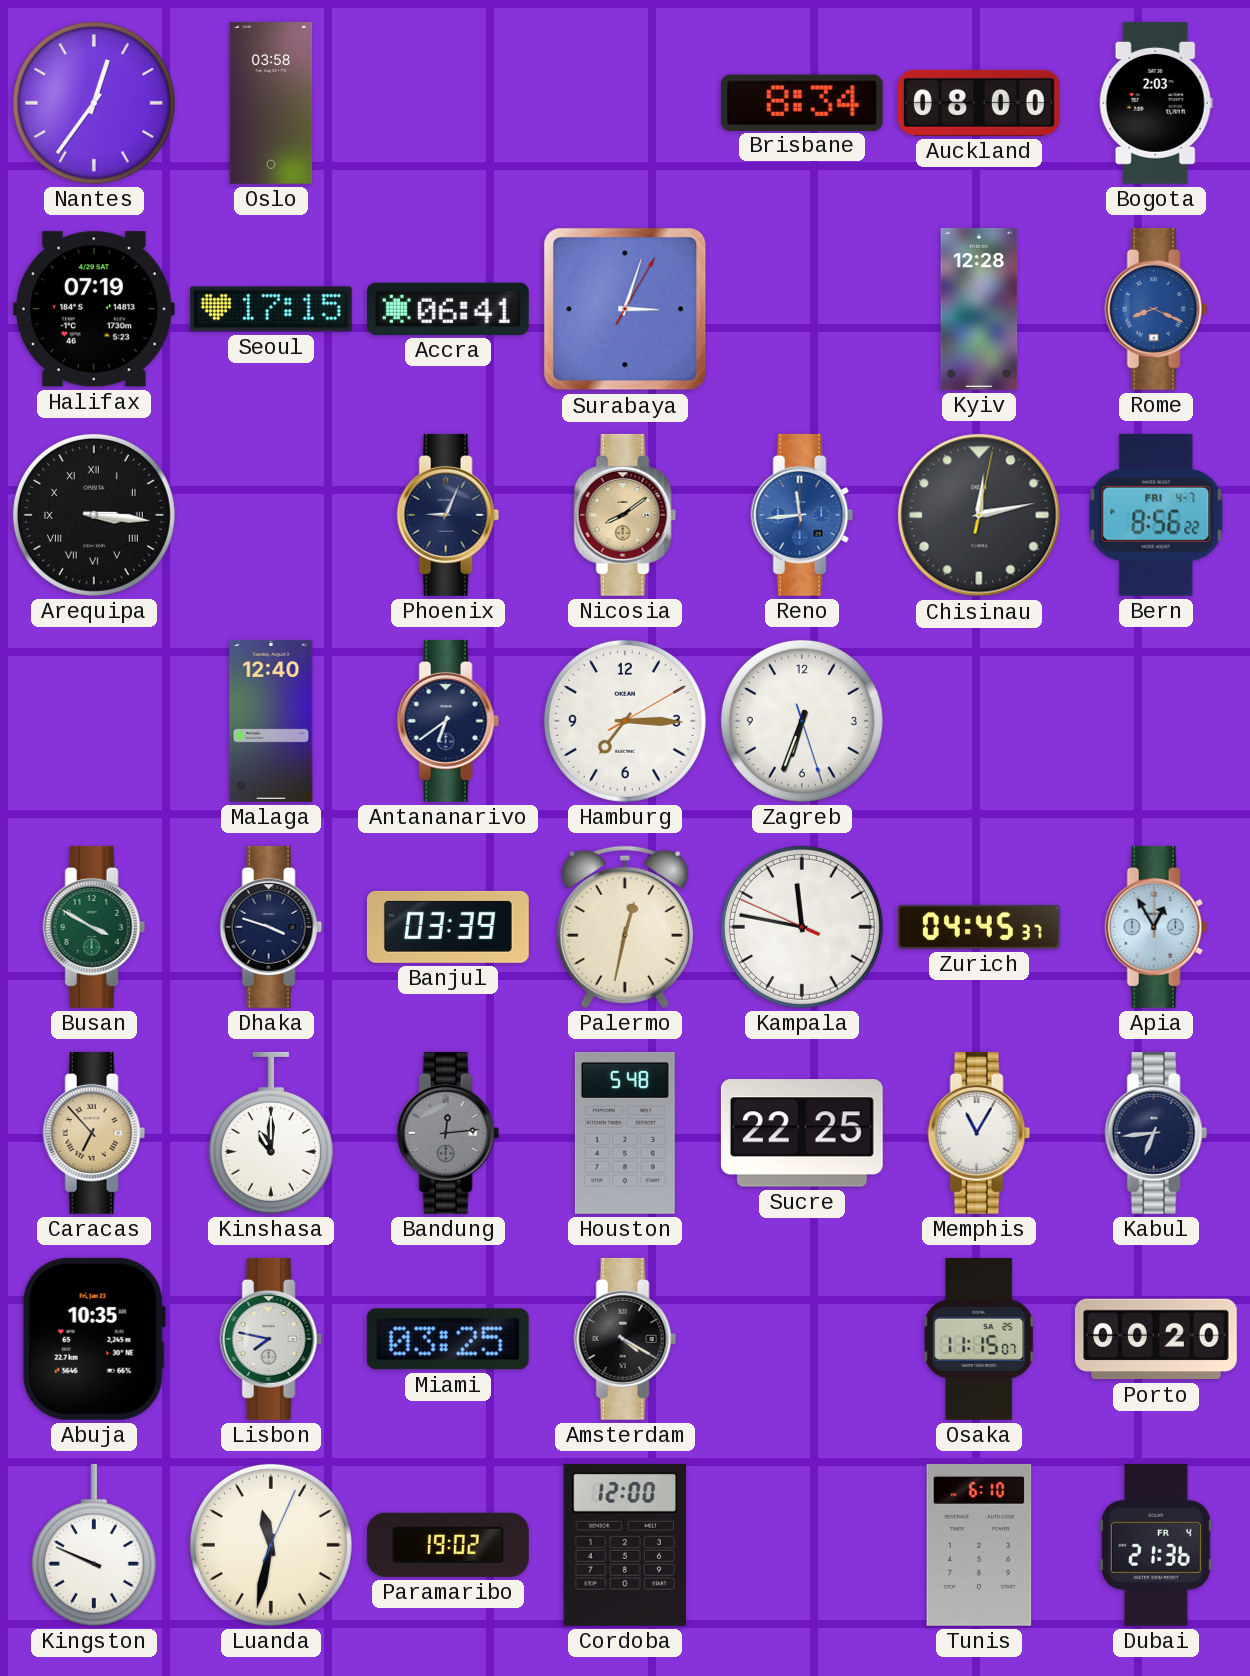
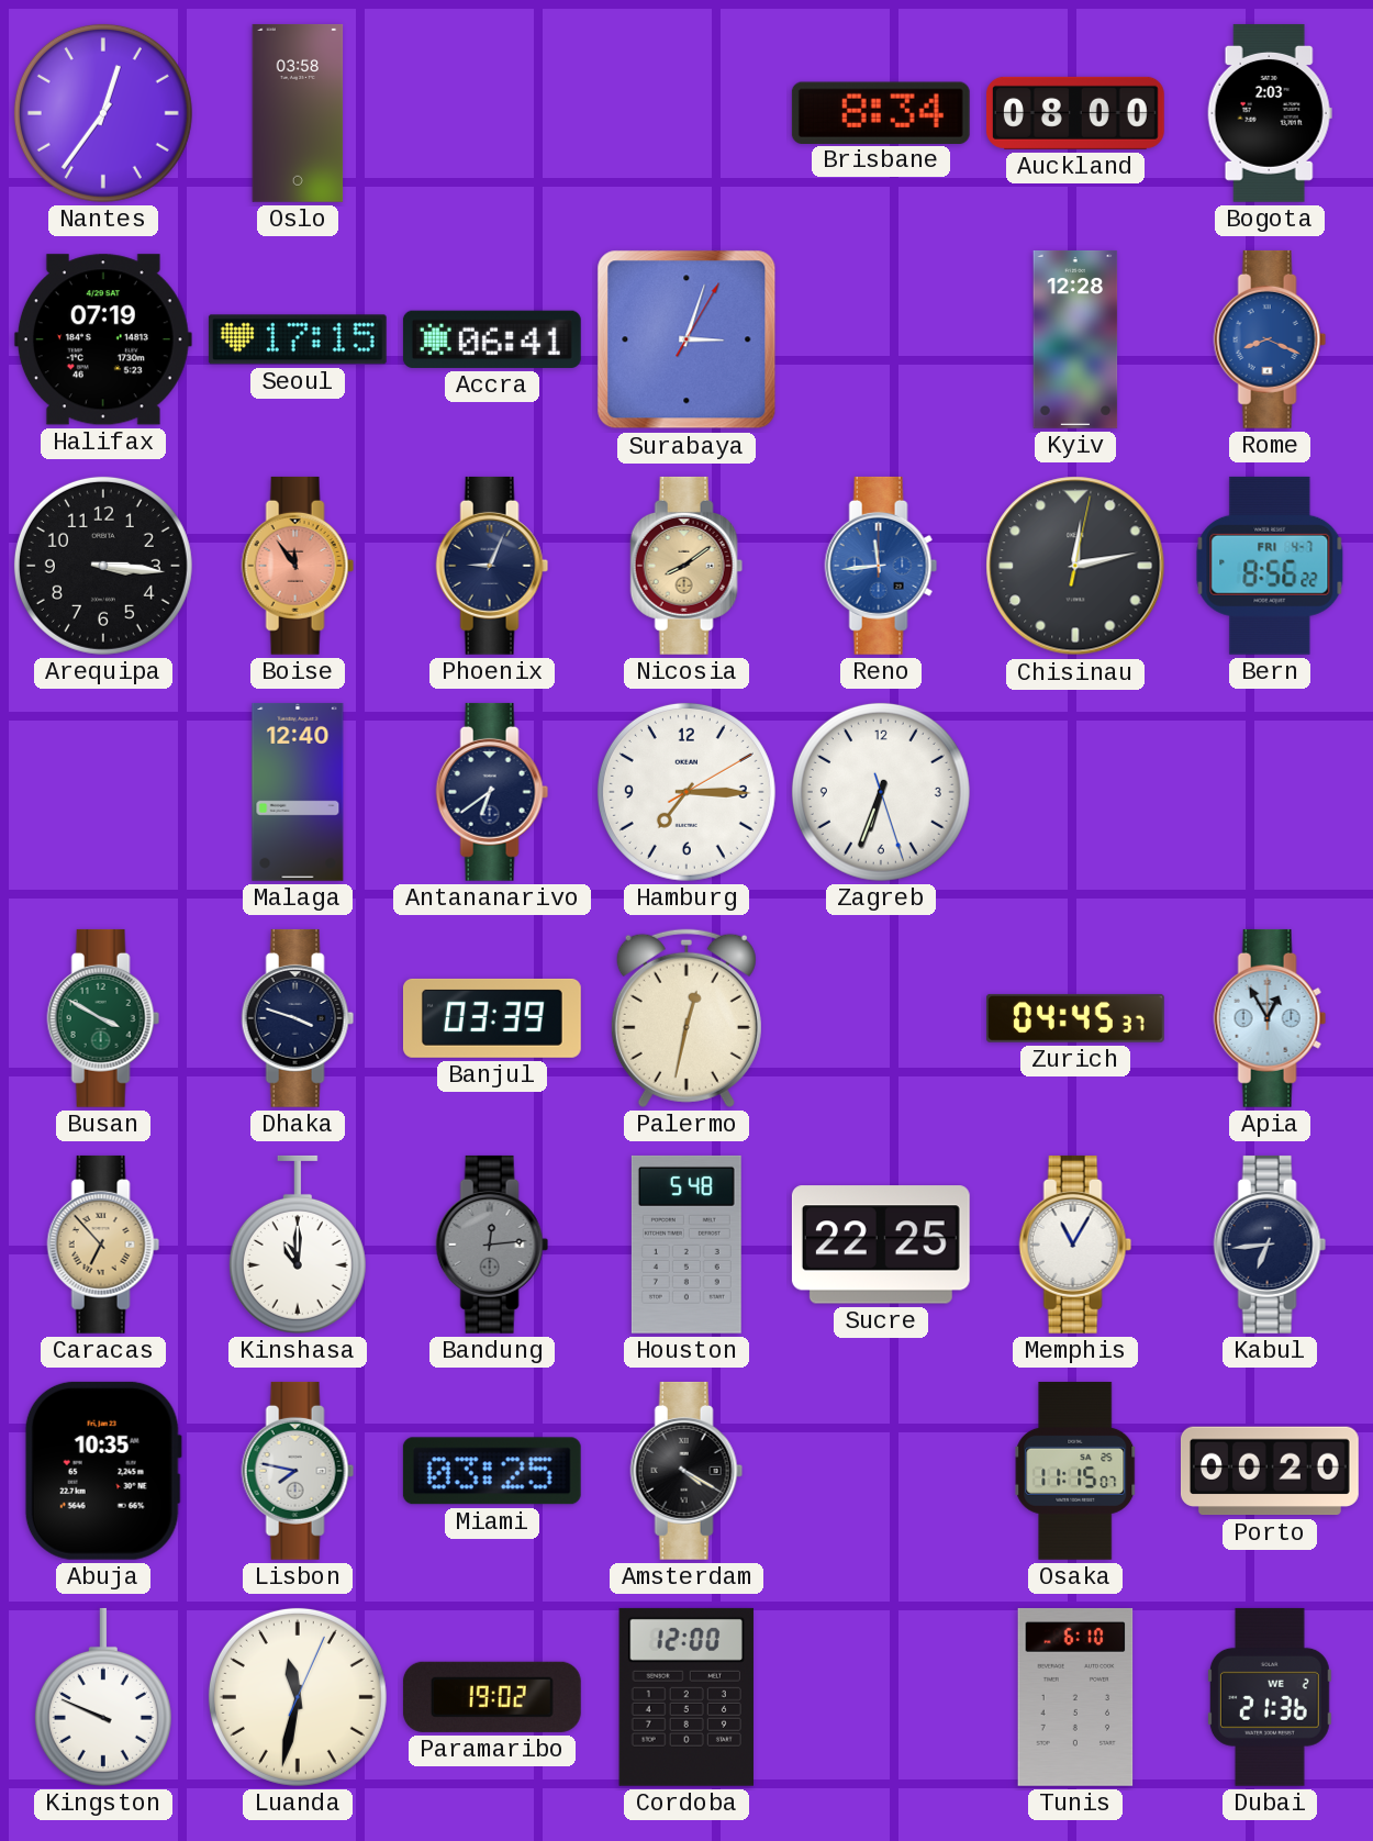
Arequipa numerals: Roman -> Arabic
Boise: none -> 11:54
Kampala: 11:46 -> none
Dubai date: FR 4 -> WE 2
